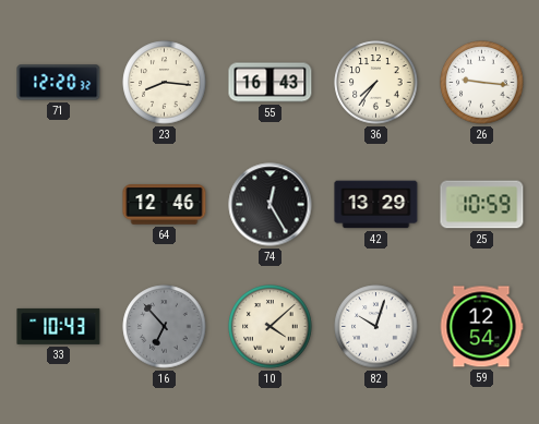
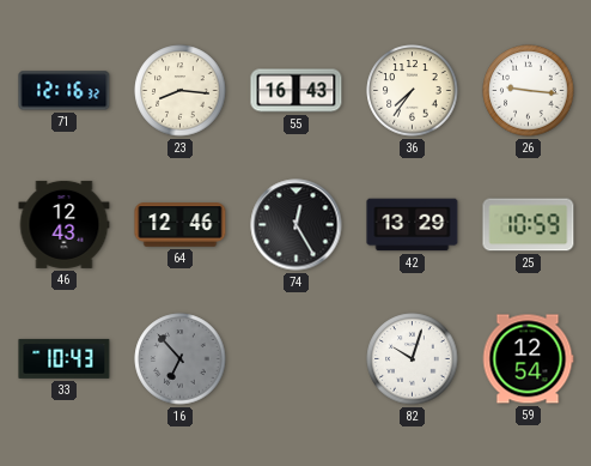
71: 12:20 -> 12:16
46: none -> 12:43
10: 4:08 -> none
